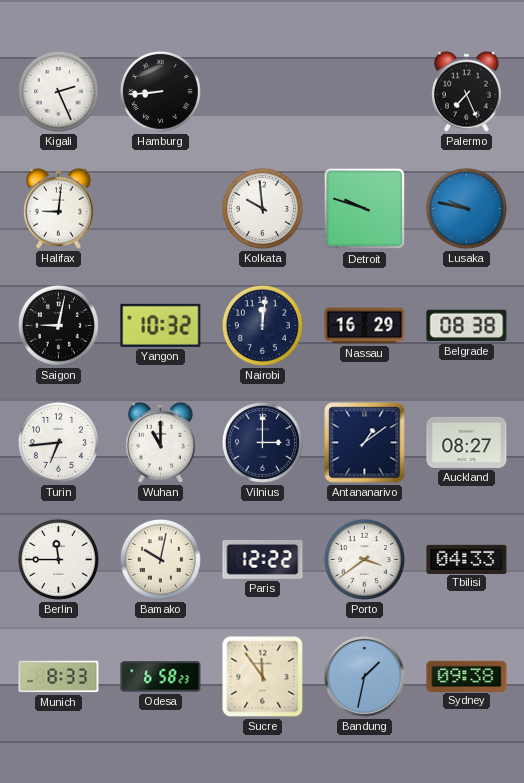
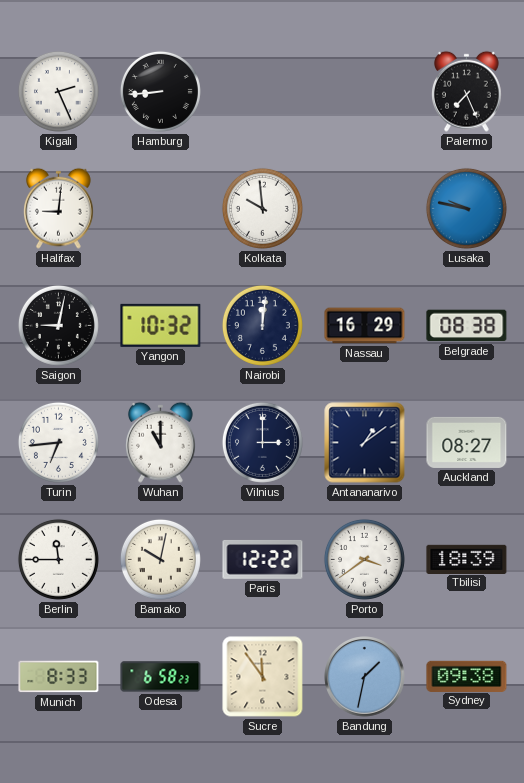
Detroit: 9:48 -> none
Tbilisi: 04:33 -> 18:39
